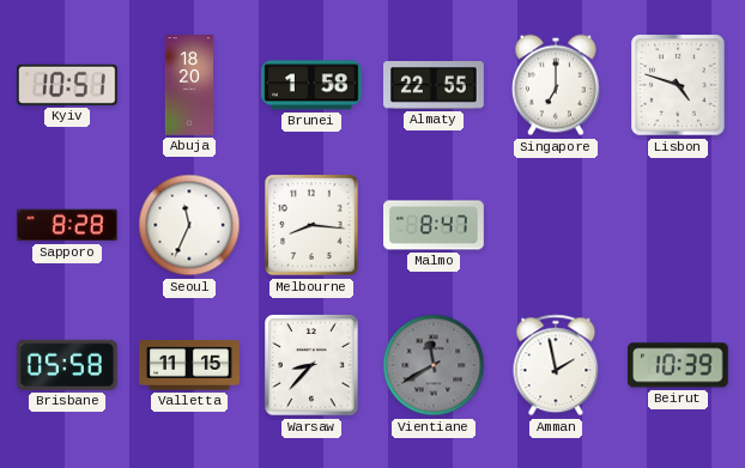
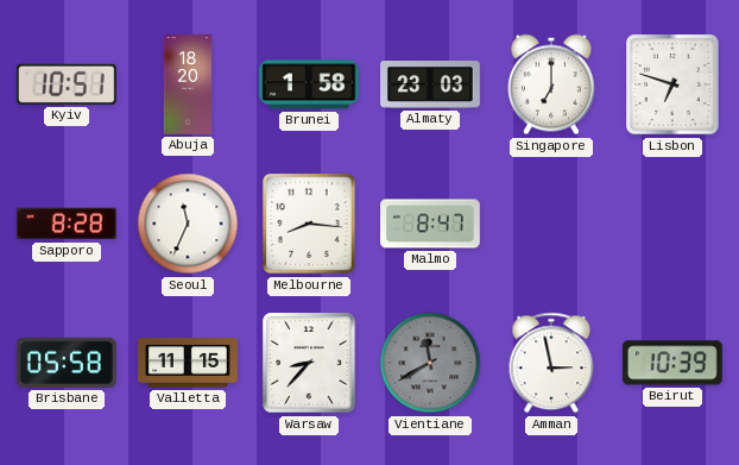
Almaty: 22:55 -> 23:03
Lisbon: 4:48 -> 6:48
Amman: 1:58 -> 2:58
